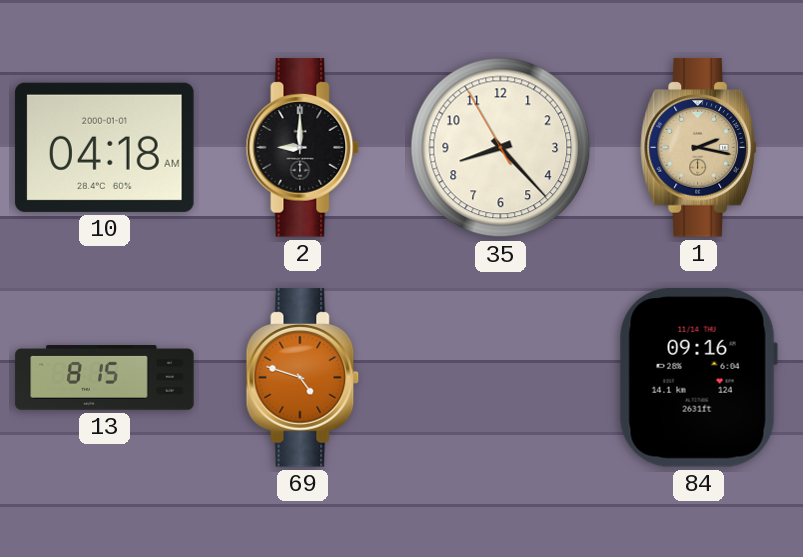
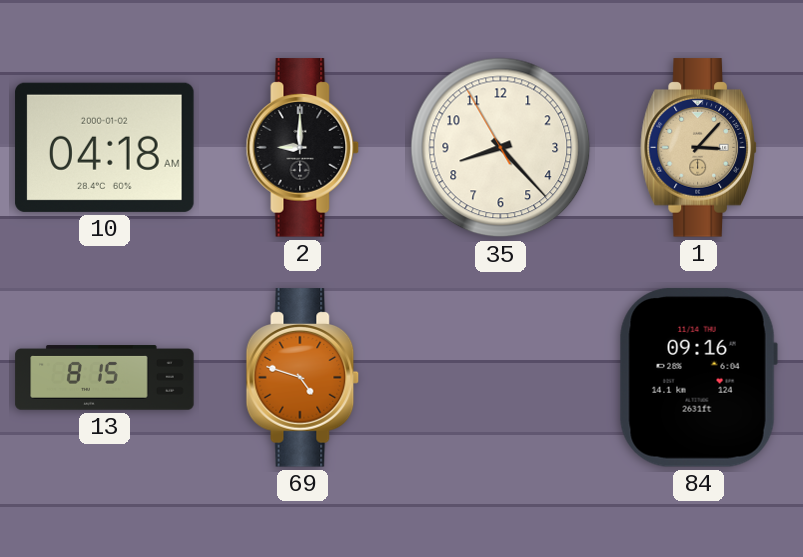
10 date: 2000-01-01 -> 2000-01-02
1: 2:17 -> 3:07
